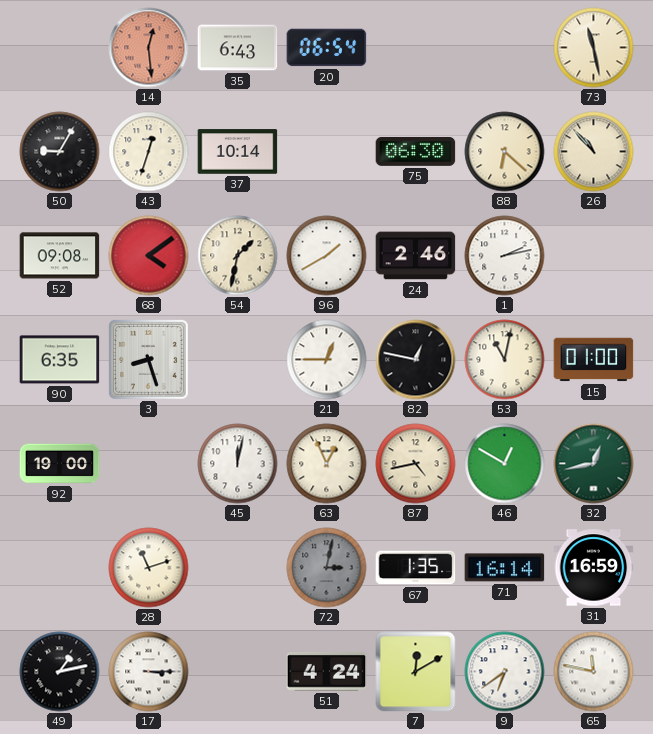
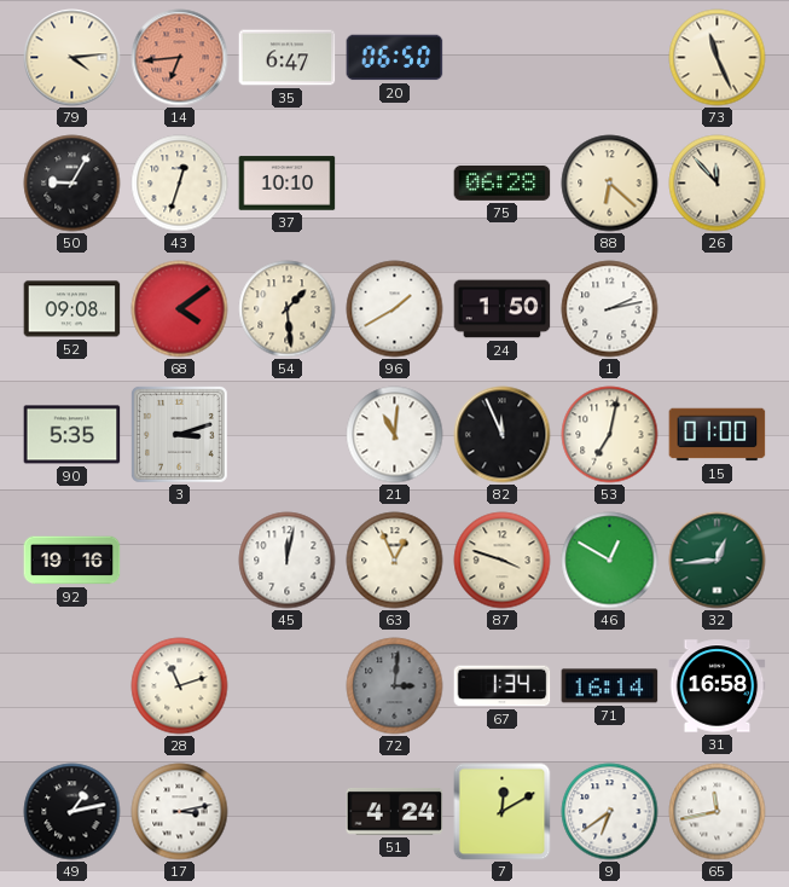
79: none -> 4:14
14: 12:29 -> 6:44
35: 6:43 -> 6:47
20: 06:54 -> 06:50
73: 11:28 -> 11:26
37: 10:14 -> 10:10
75: 06:30 -> 06:28
26: 10:53 -> 11:53
54: 1:32 -> 1:29
24: 2:46 -> 1:50
90: 6:35 -> 5:35
3: 8:27 -> 3:12
21: 12:45 -> 11:01
82: 12:47 -> 11:56
53: 11:02 -> 7:02
92: 19:00 -> 19:16
87: 4:43 -> 3:48
32: 12:43 -> 12:44
72: 3:02 -> 3:01
67: 1:35 -> 1:34
31: 16:59 -> 16:58
17: 3:15 -> 3:13
65: 11:47 -> 11:43
